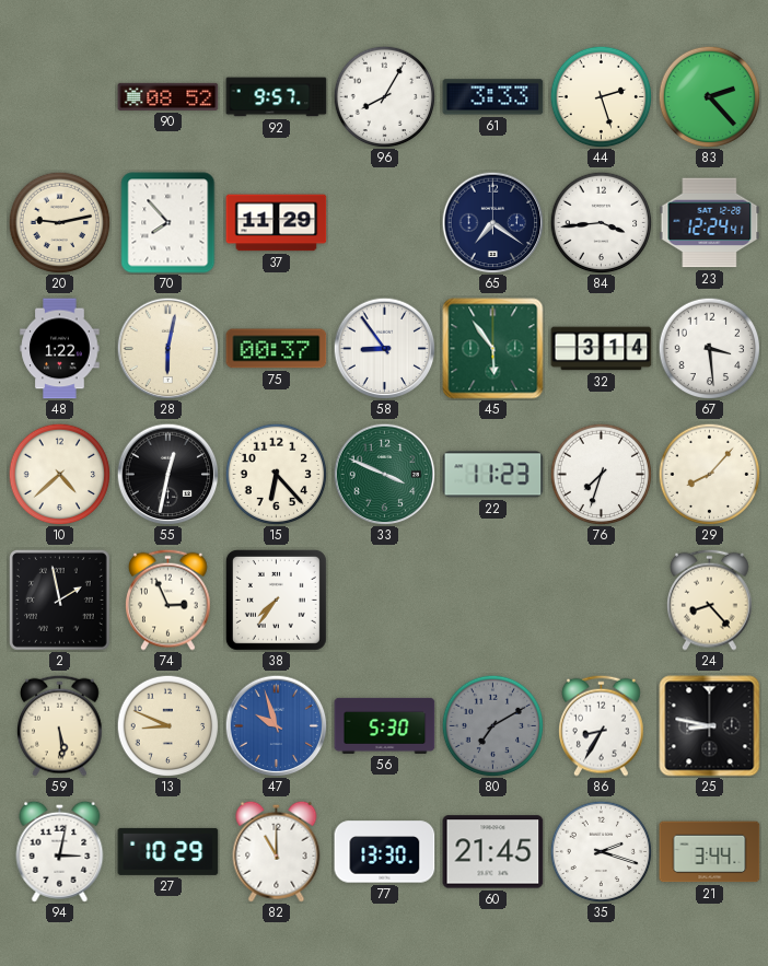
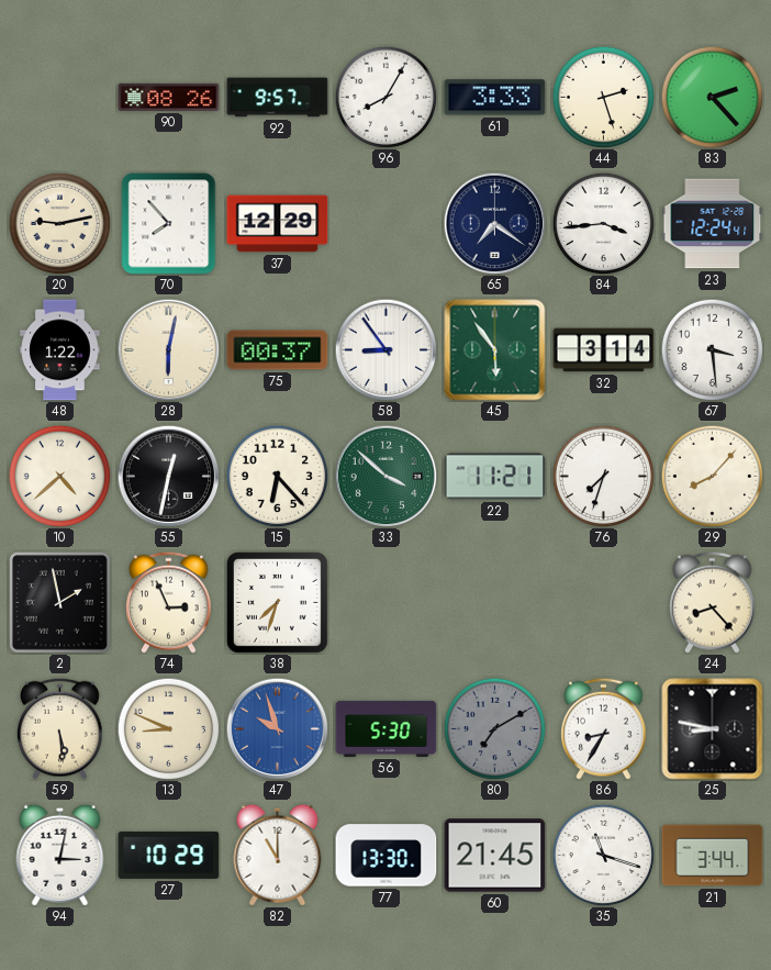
90: 08:52 -> 08:26
37: 11:29 -> 12:29
33: 3:49 -> 3:52
22: 11:23 -> 11:21
38: 7:36 -> 7:33
35: 2:18 -> 11:18
